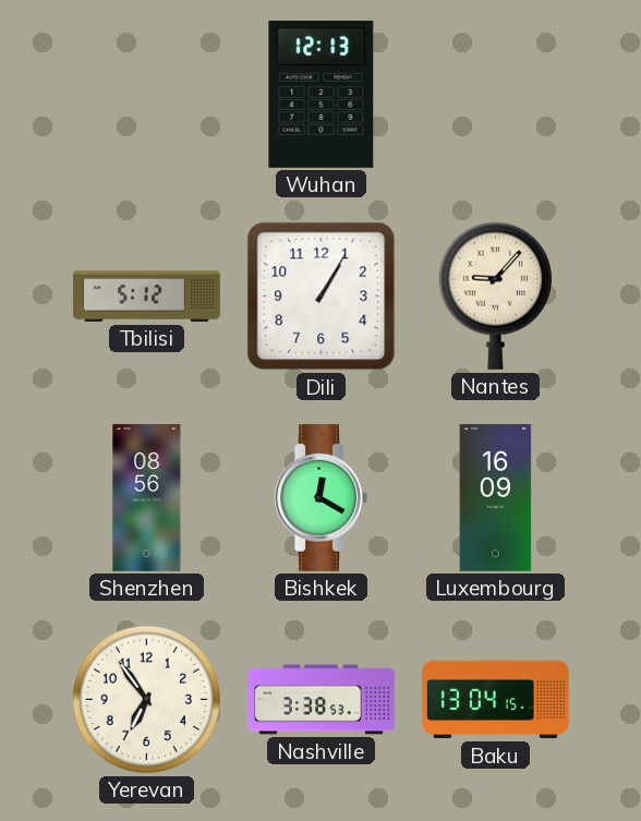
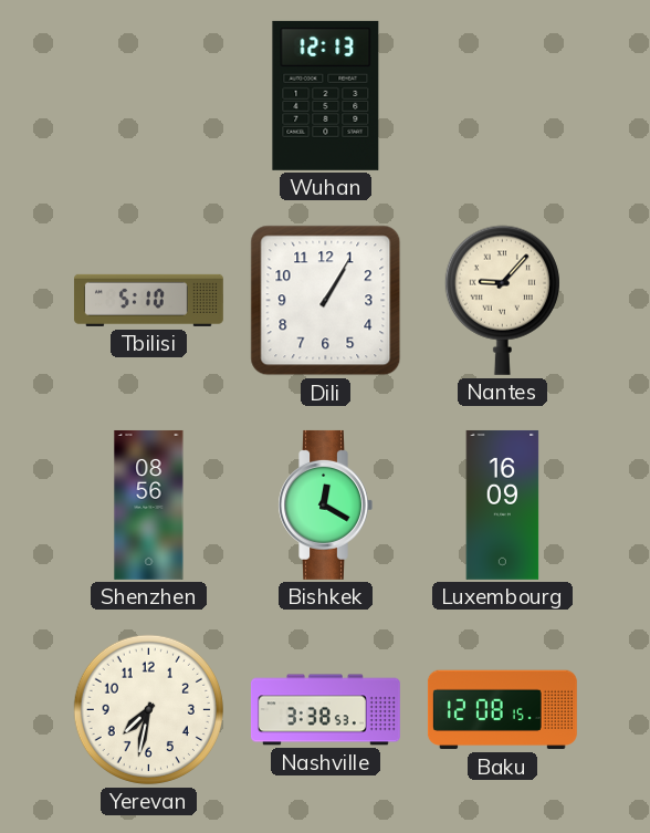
Tbilisi: 5:12 -> 5:10
Yerevan: 6:54 -> 7:32
Baku: 13:04 -> 12:08
